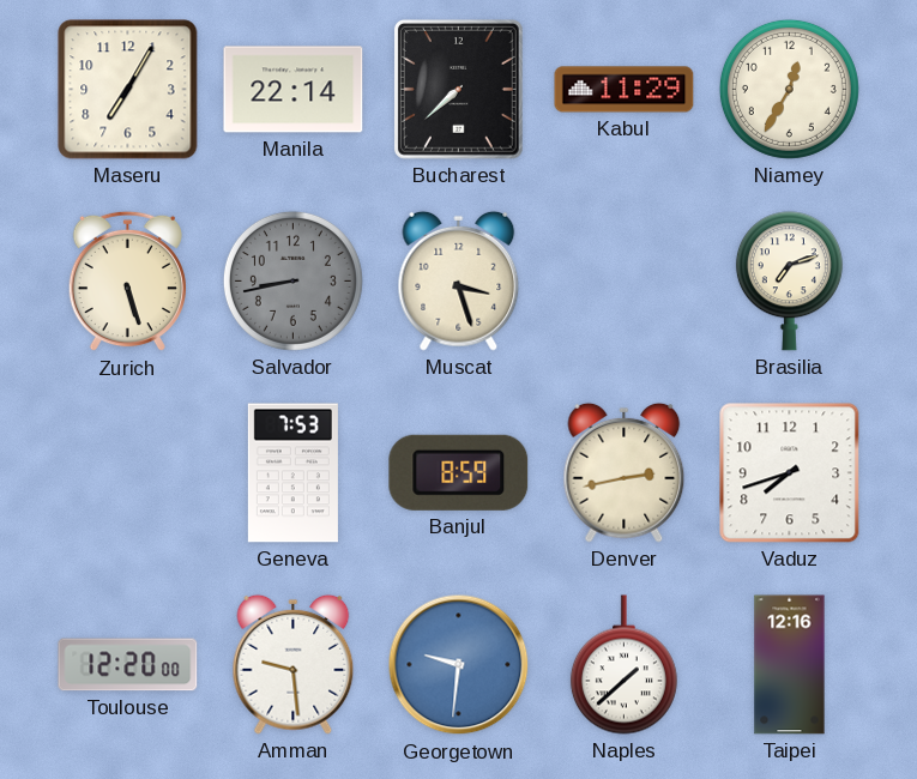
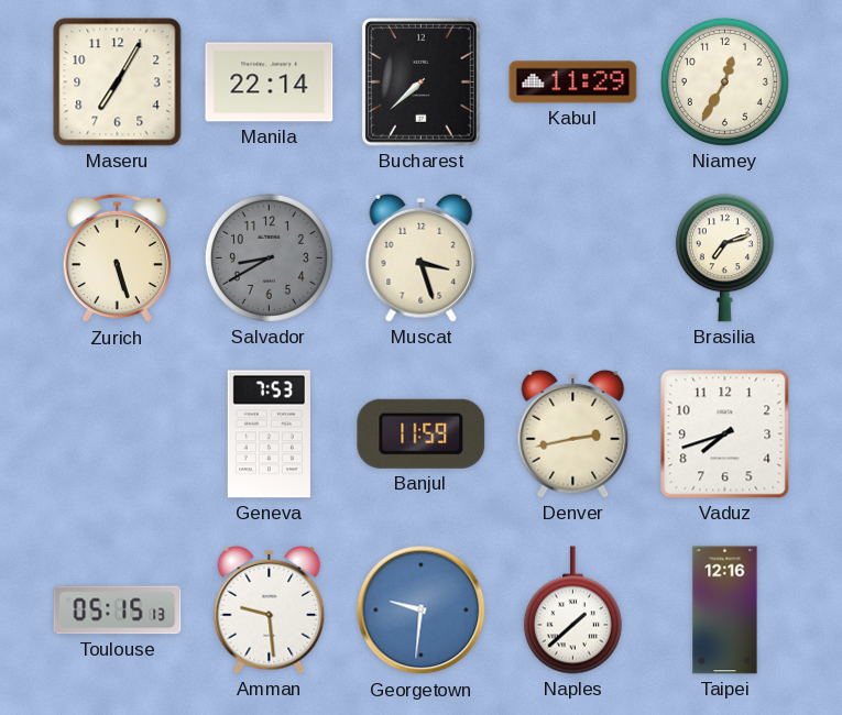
Salvador: 8:43 -> 8:40
Banjul: 8:59 -> 11:59
Toulouse: 12:20 -> 05:15
